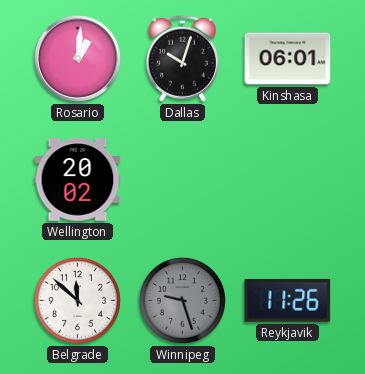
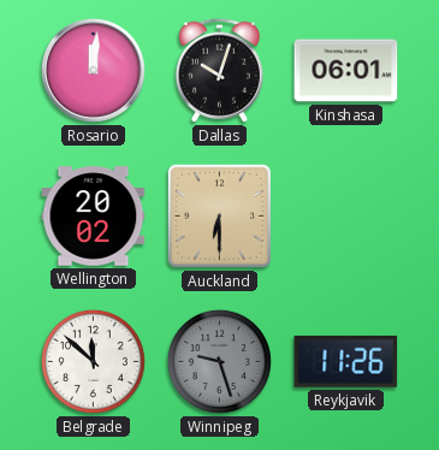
Rosario: 1:01 -> 12:01
Auckland: none -> 6:30
